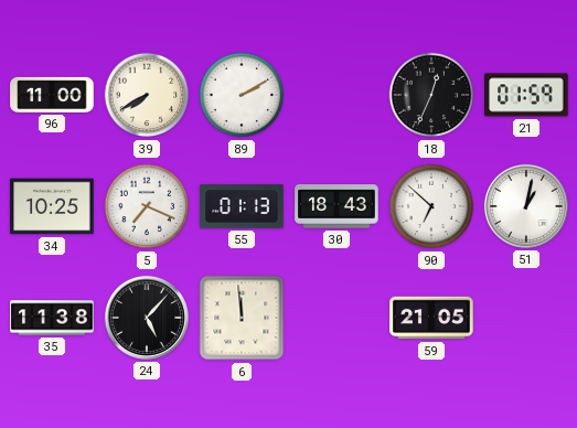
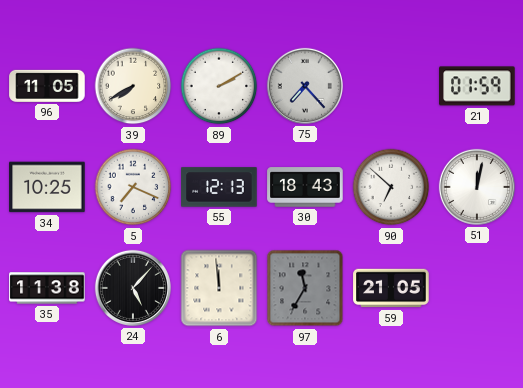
96: 11:00 -> 11:05
75: none -> 7:23
18: 12:34 -> none
55: 01:13 -> 12:13
51: 1:02 -> 12:02
97: none -> 11:35
